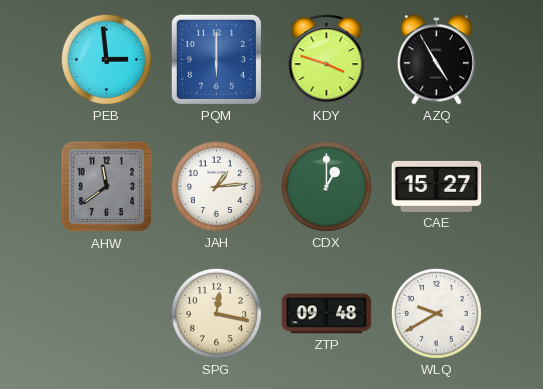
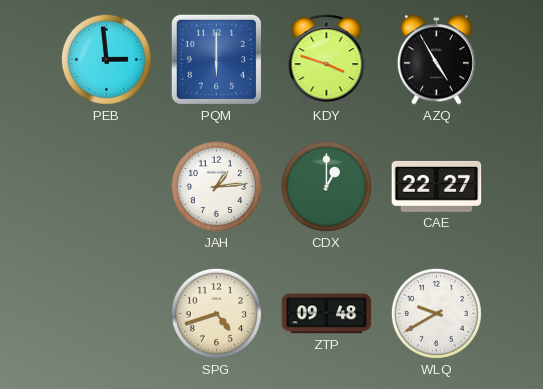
AHW: 11:39 -> none
CAE: 15:27 -> 22:27
SPG: 12:17 -> 4:42
